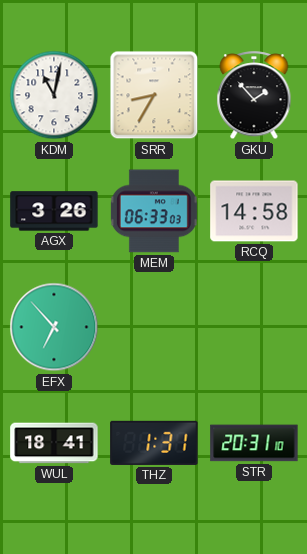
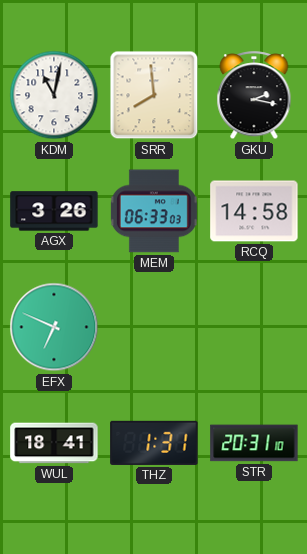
SRR: 8:35 -> 7:59
GKU: 1:53 -> 2:17
EFX: 6:53 -> 6:49
